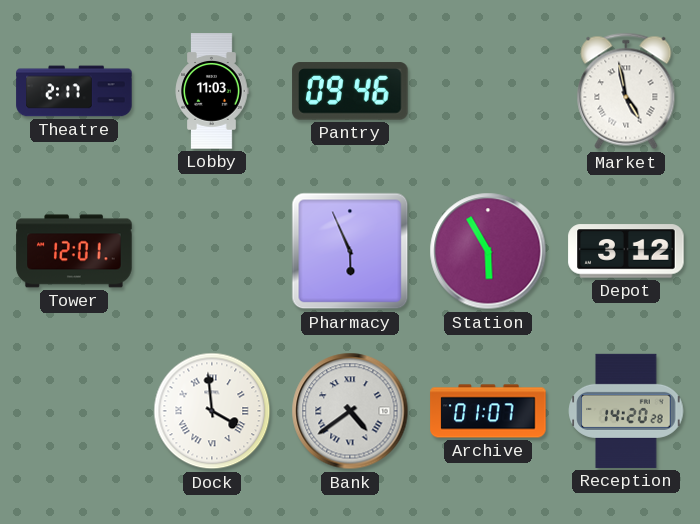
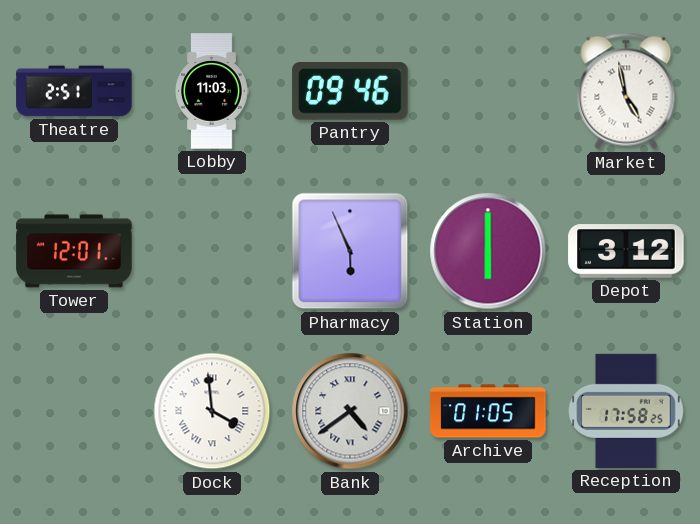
Theatre: 2:17 -> 2:51
Station: 5:55 -> 6:00
Archive: 01:07 -> 01:05
Reception: 14:20 -> 17:58
